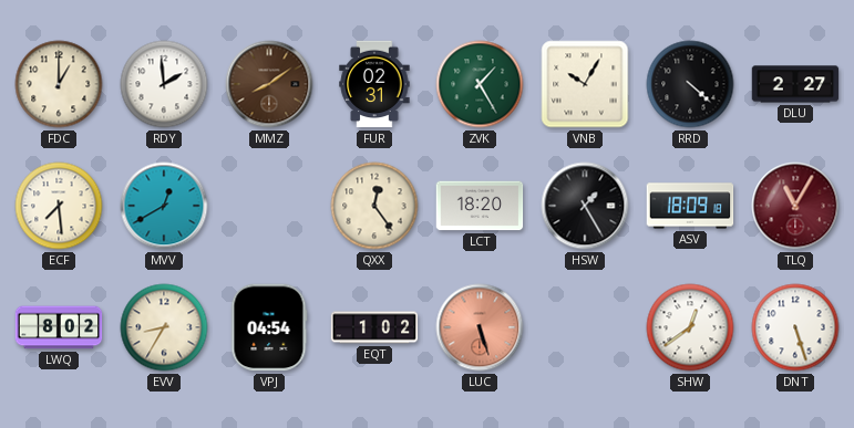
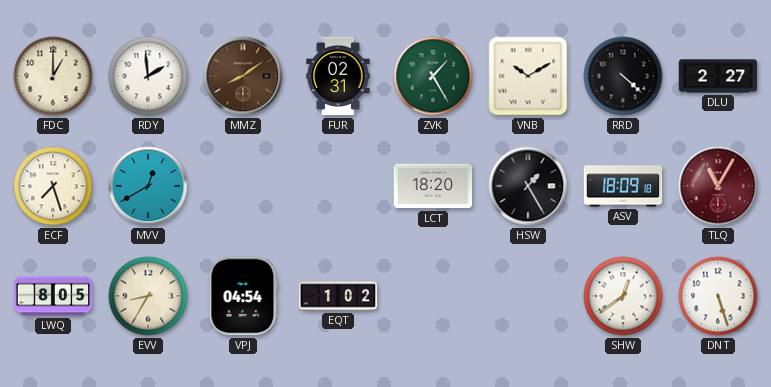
VNB: 10:05 -> 10:10
ECF: 7:29 -> 7:27
QXX: 12:24 -> none
LWQ: 8:02 -> 8:05
LUC: 5:27 -> none
